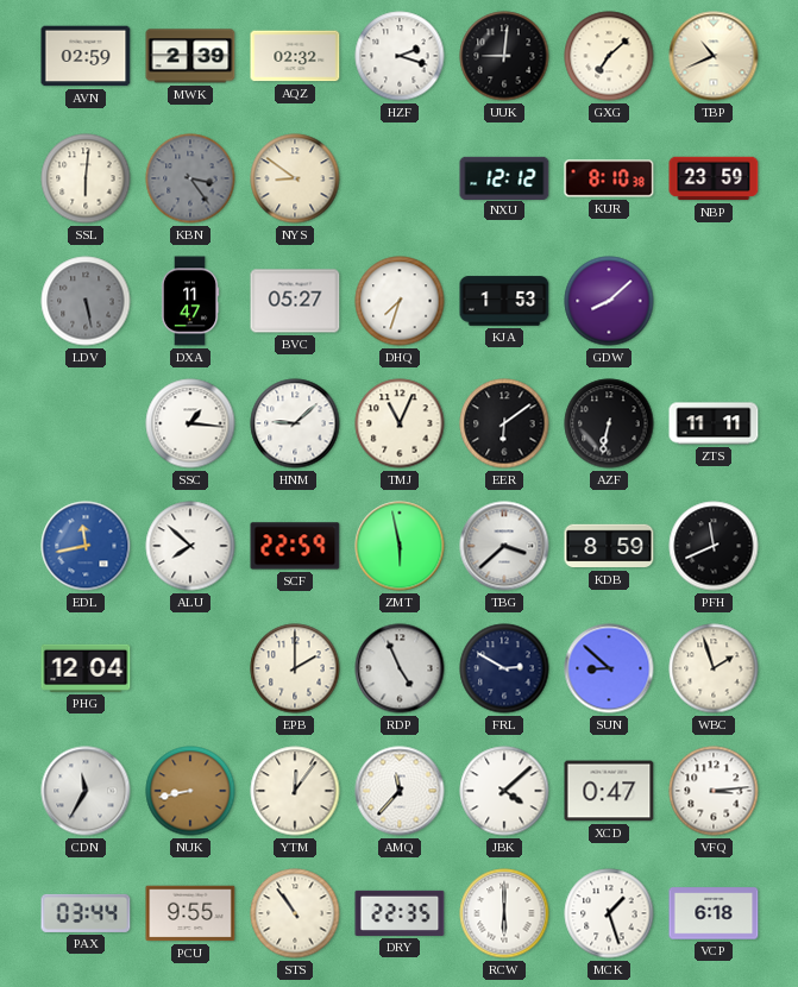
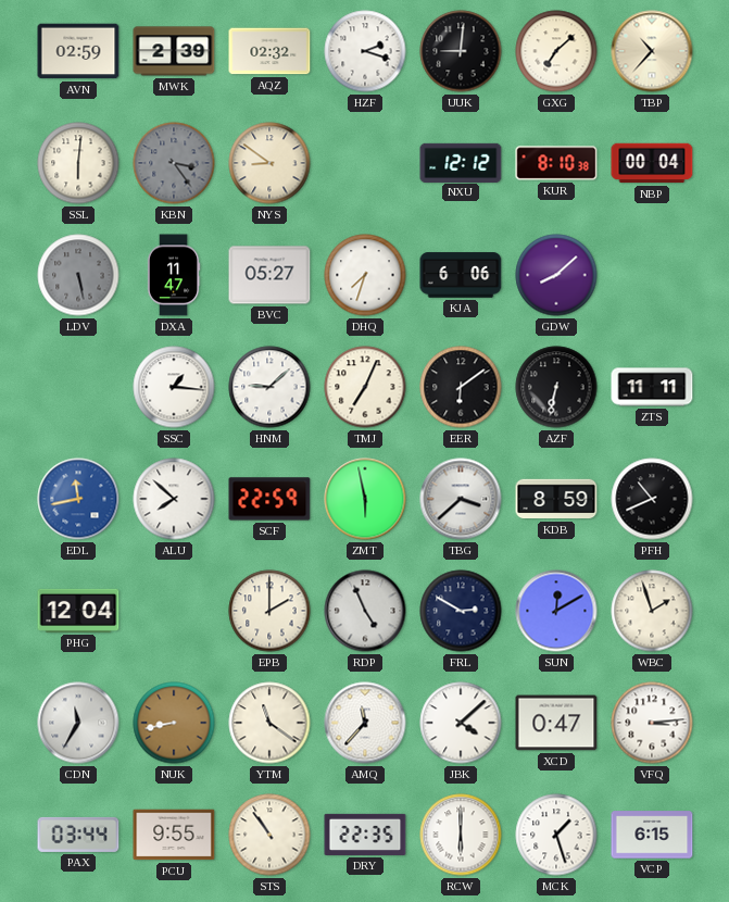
TBP: 10:41 -> 10:37
NBP: 23:59 -> 00:04
KJA: 1:53 -> 6:06
TMJ: 11:04 -> 7:04
PFH: 11:41 -> 10:41
SUN: 8:52 -> 12:10
YTM: 12:06 -> 11:21
VCP: 6:18 -> 6:15
